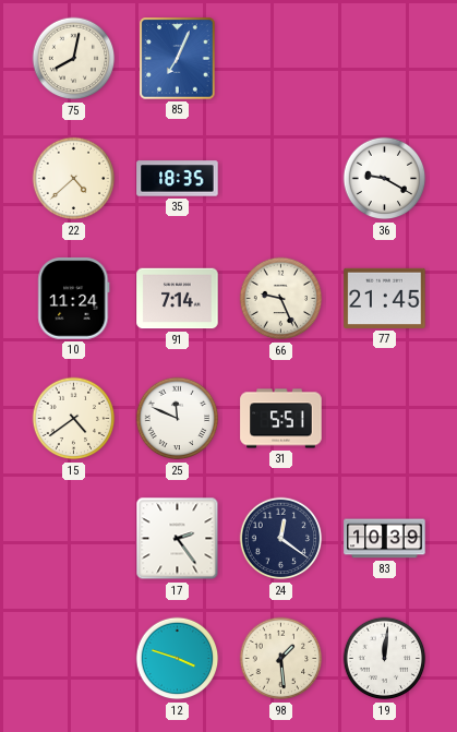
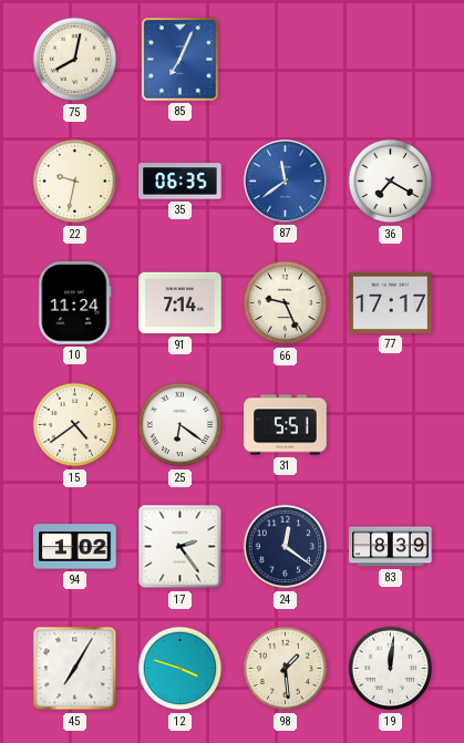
22: 4:38 -> 9:32
35: 18:35 -> 06:35
87: none -> 11:39
36: 9:20 -> 7:20
77: 21:45 -> 17:17
25: 11:49 -> 6:21
94: none -> 1:02
83: 10:39 -> 8:39
45: none -> 7:05
